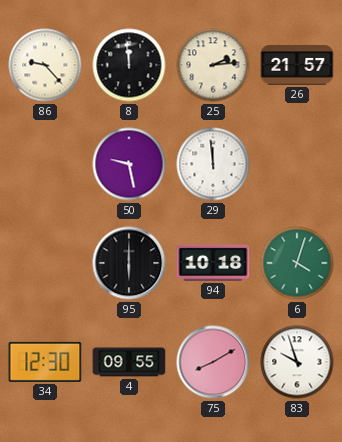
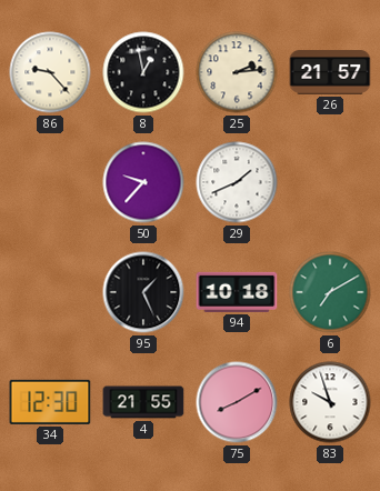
8: 11:59 -> 12:58
50: 9:28 -> 9:37
29: 11:59 -> 1:41
95: 6:00 -> 1:26
6: 4:03 -> 7:10
4: 09:55 -> 21:55
